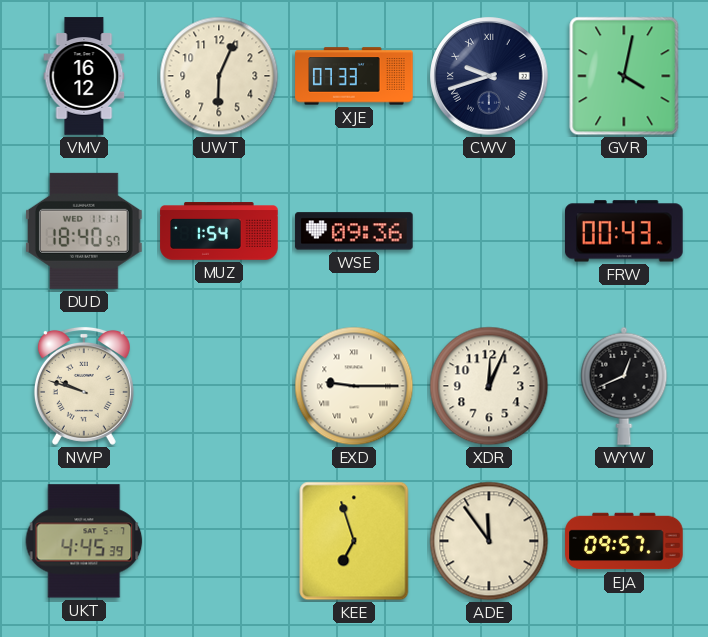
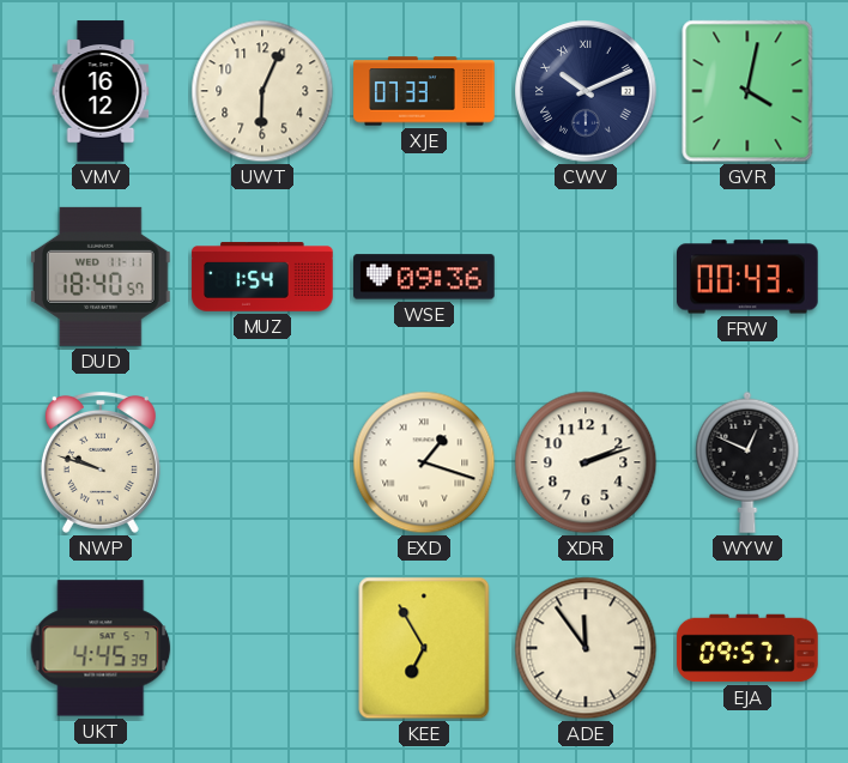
CWV: 9:42 -> 10:11
EXD: 9:15 -> 1:18
XDR: 12:04 -> 2:12
WYW: 12:41 -> 12:49
KEE: 6:57 -> 6:55
